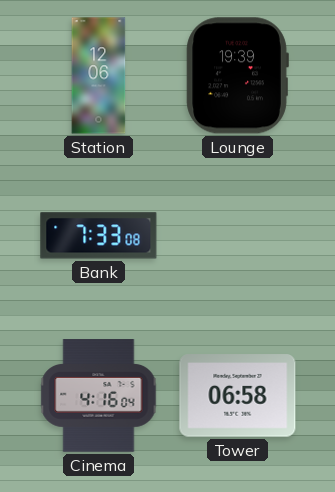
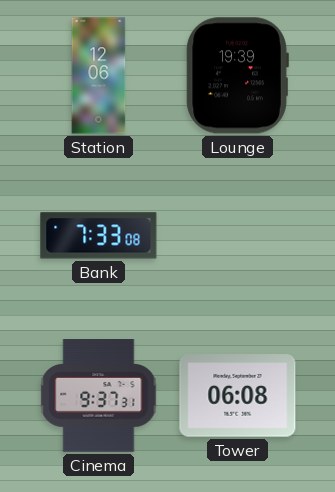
Cinema: 4:16 -> 9:37
Tower: 06:58 -> 06:08
